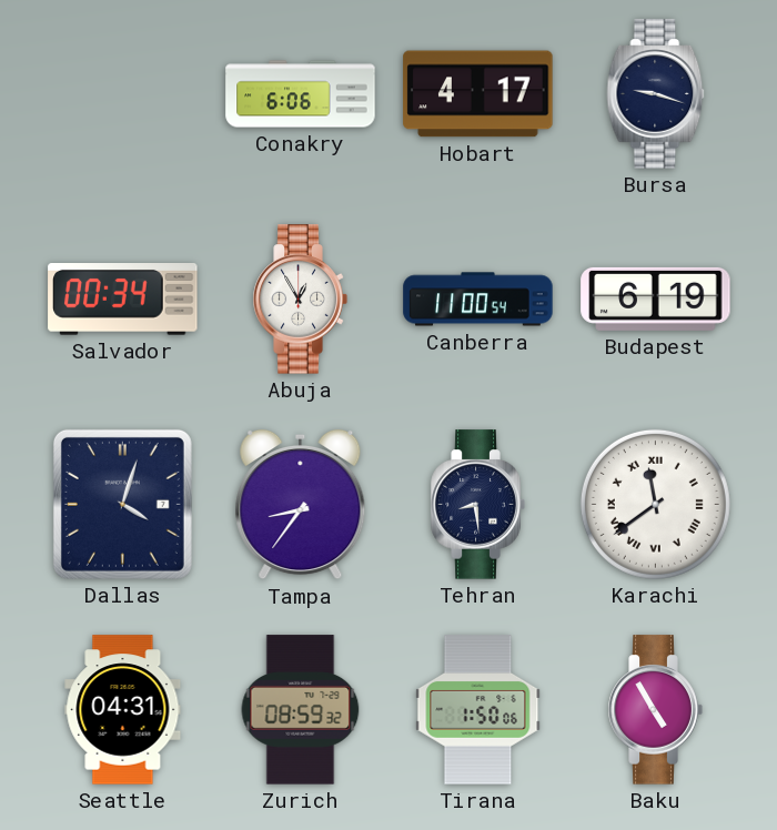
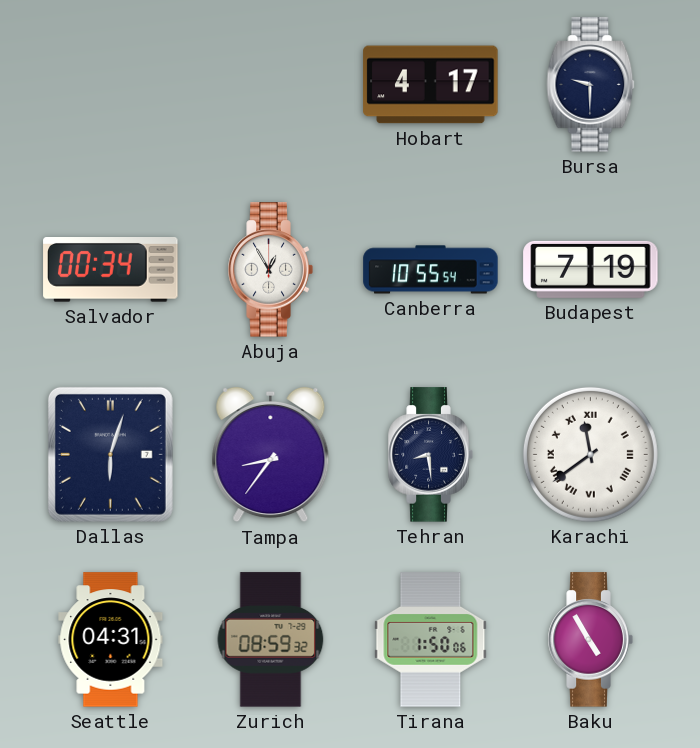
Conakry: 6:06 -> none
Bursa: 9:18 -> 9:30
Canberra: 11:00 -> 10:55
Budapest: 6:19 -> 7:19
Dallas: 4:03 -> 6:03
